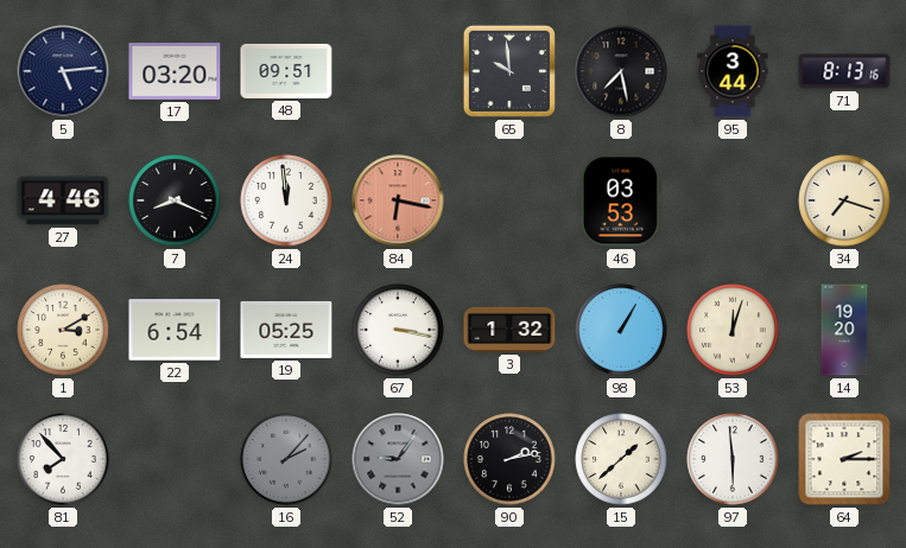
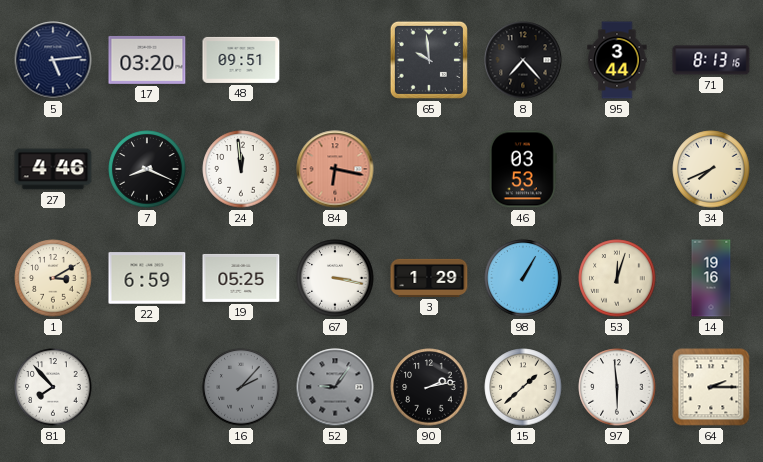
8: 7:28 -> 7:23
34: 7:18 -> 7:41
22: 6:54 -> 6:59
3: 1:32 -> 1:29
14: 19:20 -> 19:16
